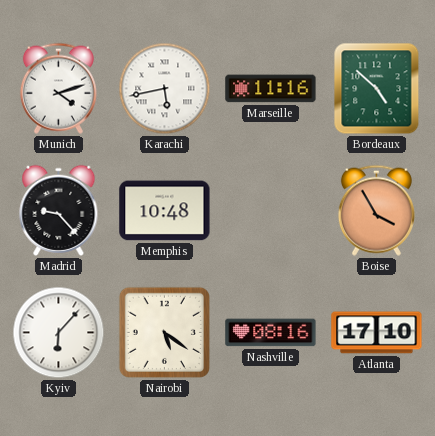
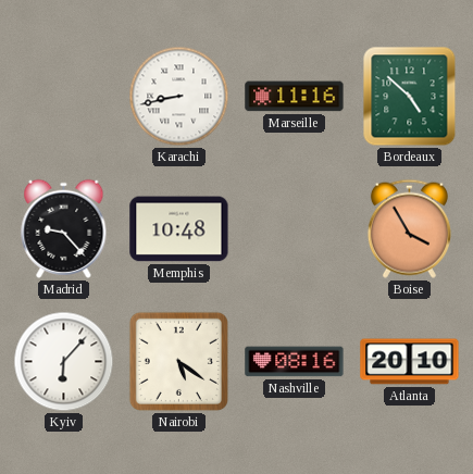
Munich: 4:12 -> none
Karachi: 5:43 -> 8:43
Atlanta: 17:10 -> 20:10
